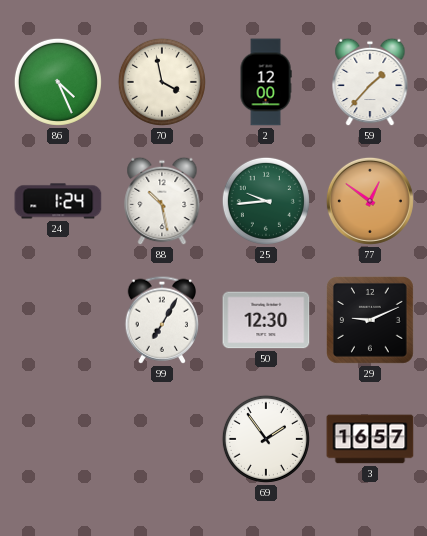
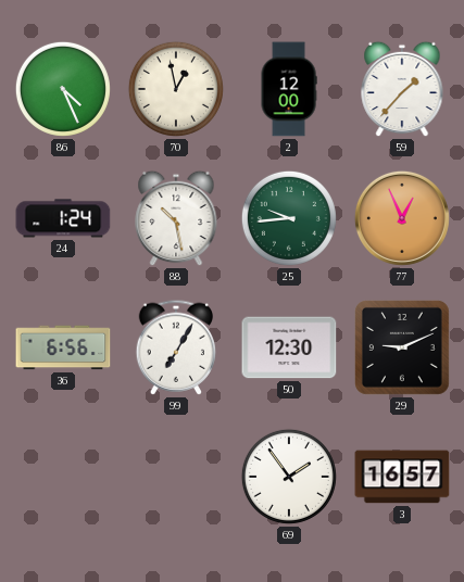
70: 3:58 -> 12:58
77: 12:51 -> 12:56
36: none -> 6:56
